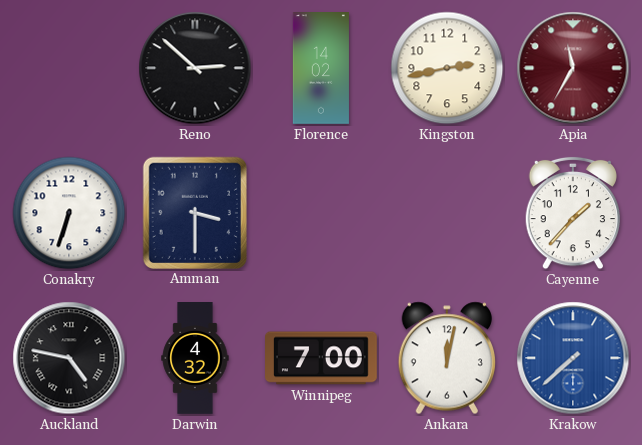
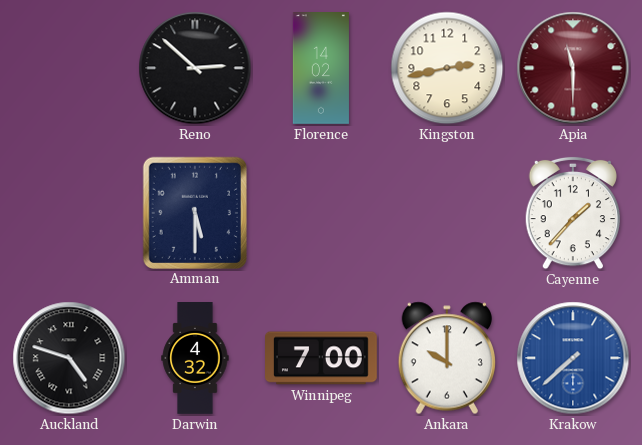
Apia: 11:35 -> 11:30
Conakry: 6:33 -> none
Amman: 3:30 -> 5:30
Auckland: 4:47 -> 4:48
Ankara: 12:02 -> 10:00
